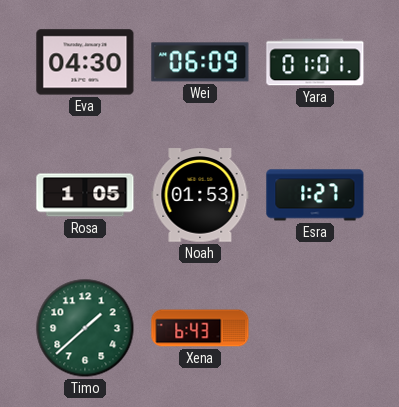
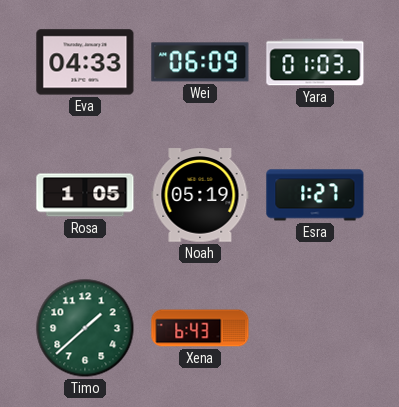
Eva: 04:30 -> 04:33
Yara: 01:01 -> 01:03
Noah: 01:53 -> 05:19
